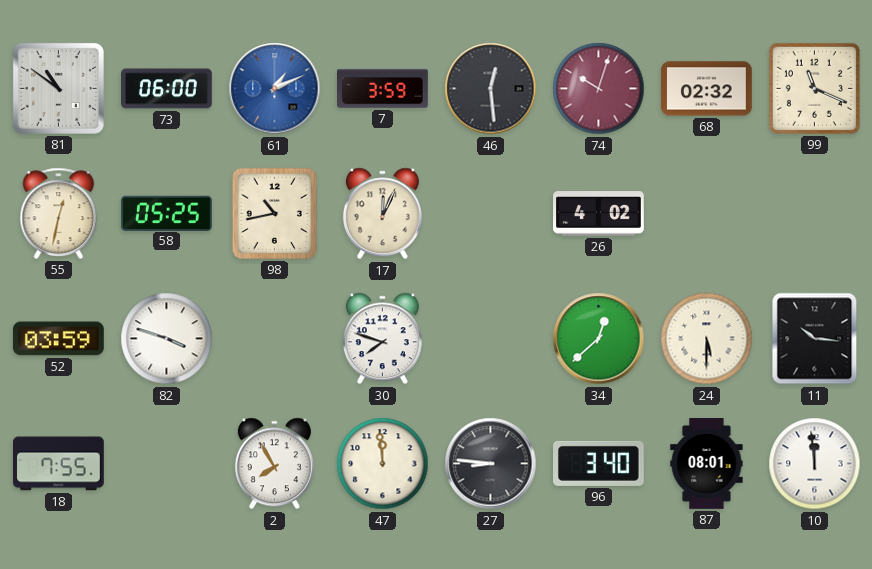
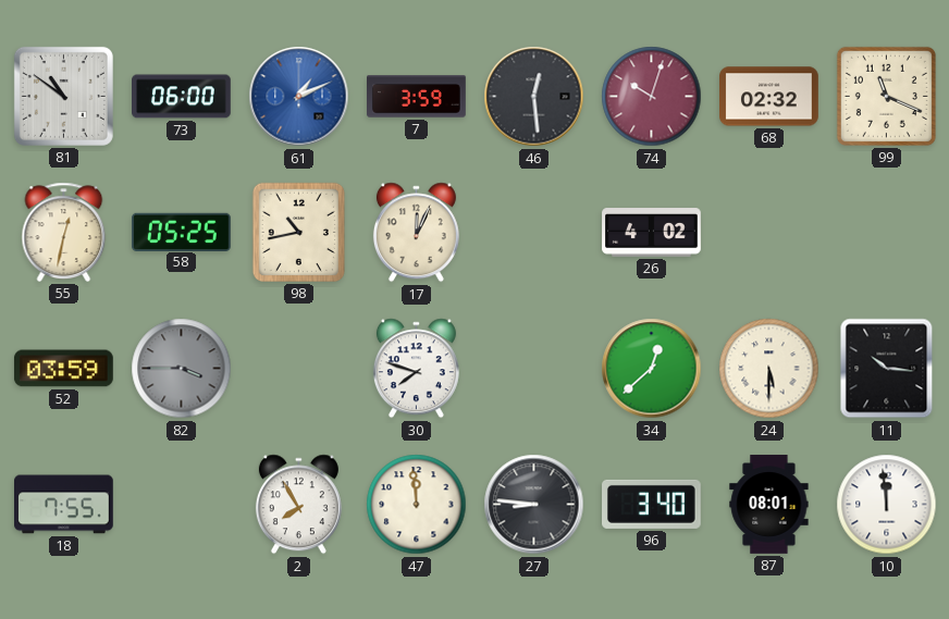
82: 3:48 -> 3:45
82 dial: white -> grey
